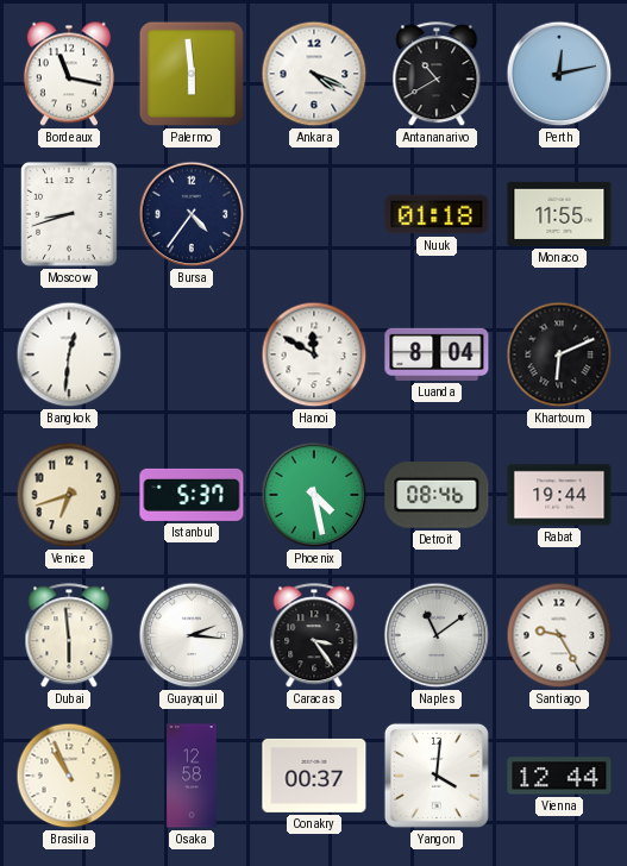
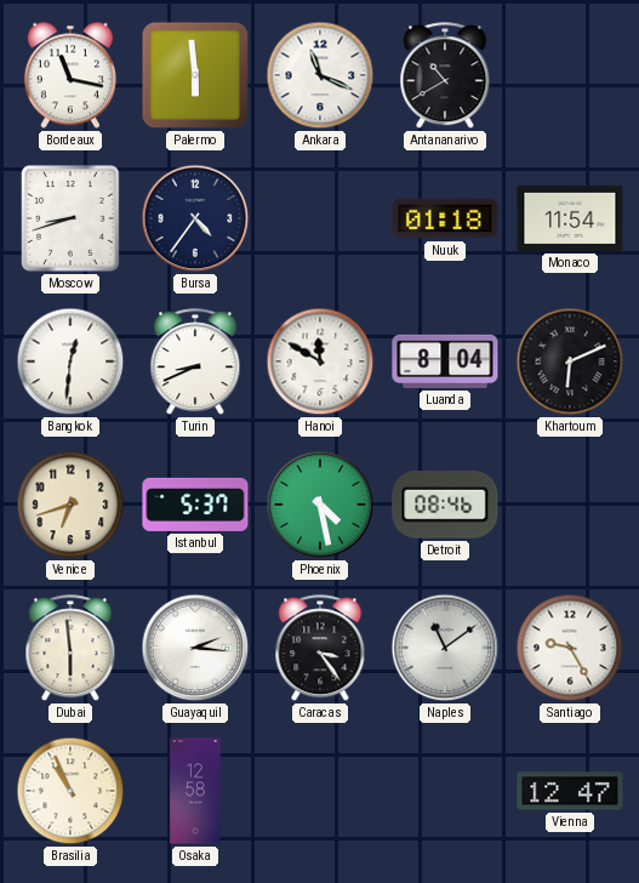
Ankara: 4:19 -> 11:19
Perth: 12:13 -> none
Monaco: 11:55 -> 11:54
Turin: none -> 8:41
Rabat: 19:44 -> none
Conakry: 00:37 -> none
Yangon: 4:01 -> none
Vienna: 12:44 -> 12:47
